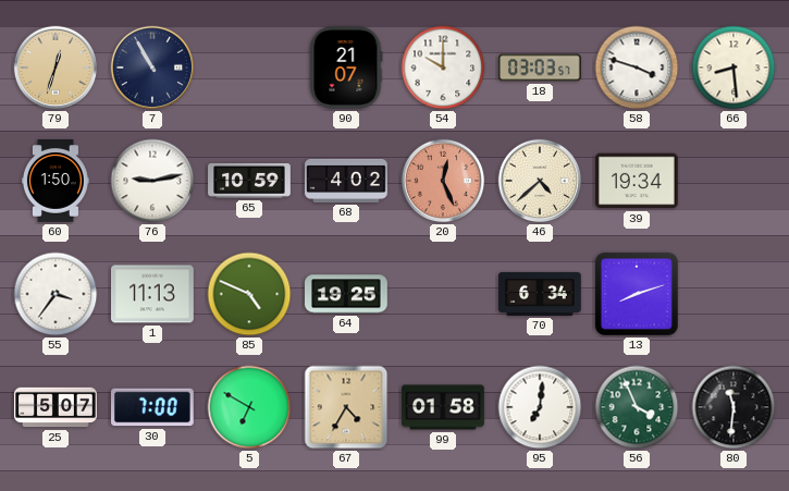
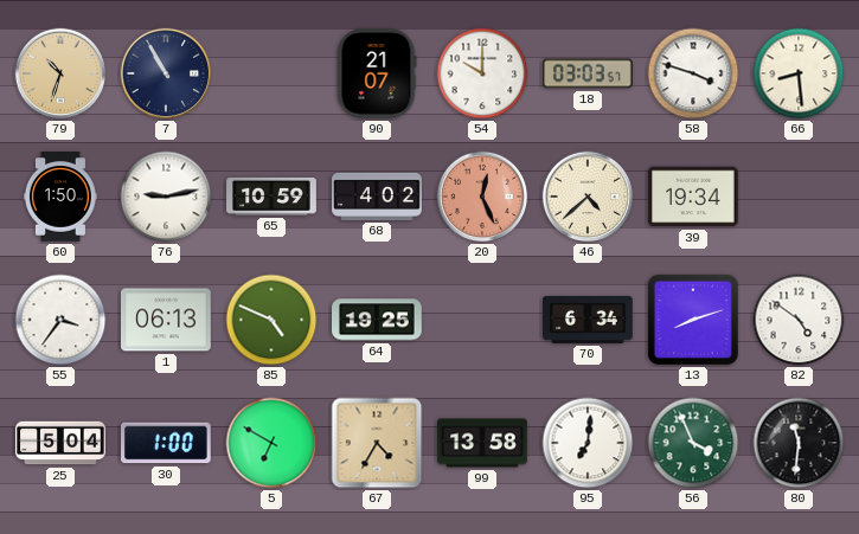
79: 12:33 -> 10:33
1: 11:13 -> 06:13
82: none -> 4:51
25: 5:07 -> 5:04
30: 7:00 -> 1:00
99: 01:58 -> 13:58
